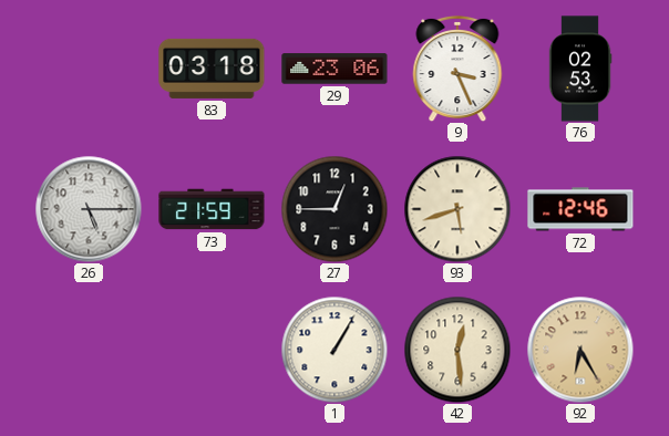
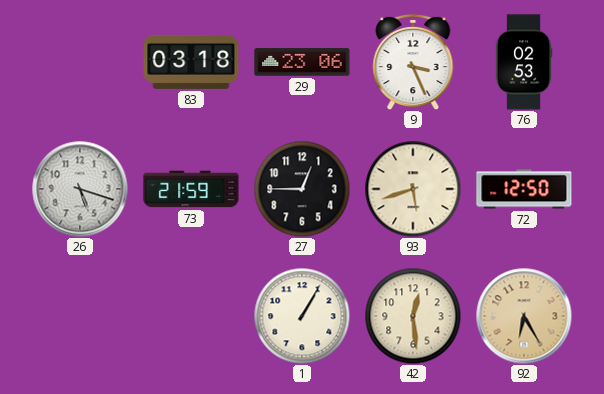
26: 5:15 -> 5:18
72: 12:46 -> 12:50
